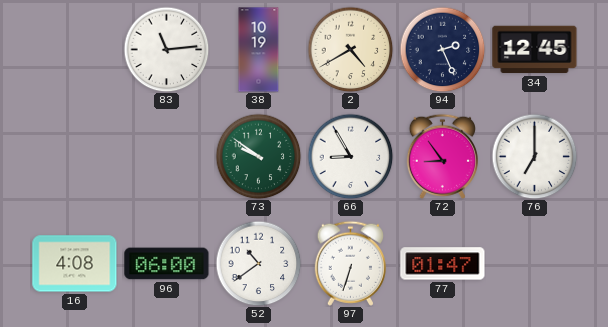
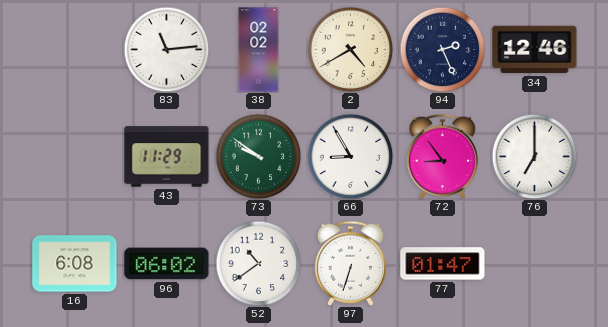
38: 10:19 -> 02:02
34: 12:45 -> 12:46
43: none -> 11:29
16: 4:08 -> 6:08
96: 06:00 -> 06:02
